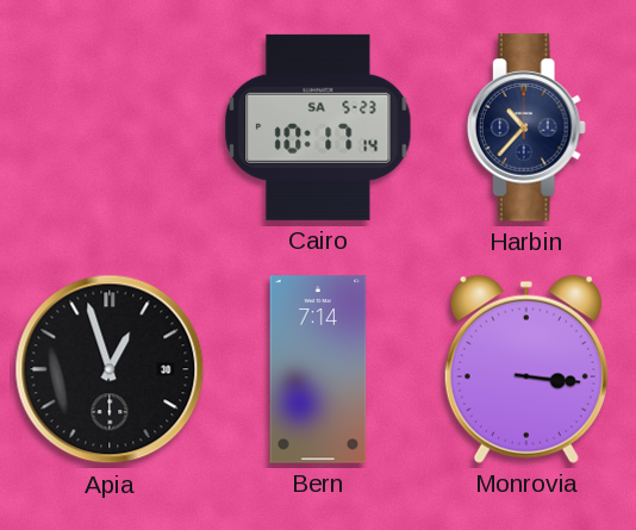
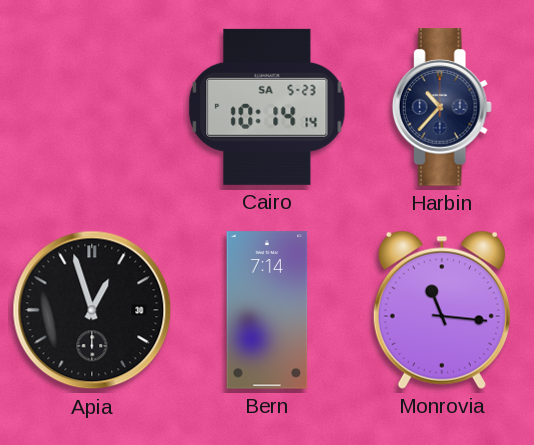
Cairo: 10:17 -> 10:14
Monrovia: 3:16 -> 11:16
